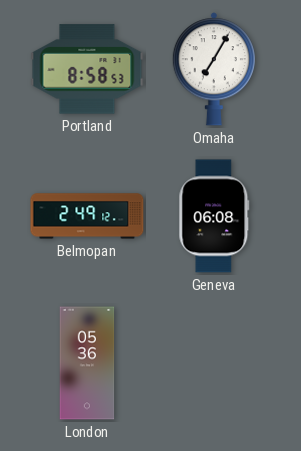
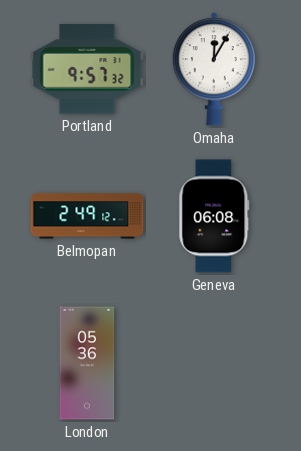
Portland: 8:58 -> 9:57
Omaha: 7:05 -> 12:05
